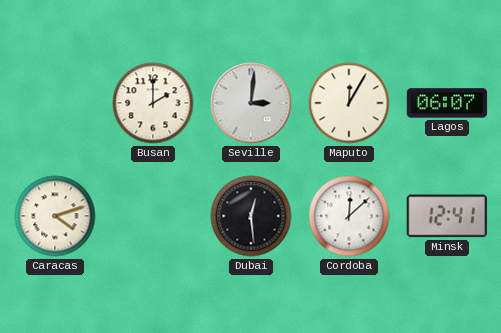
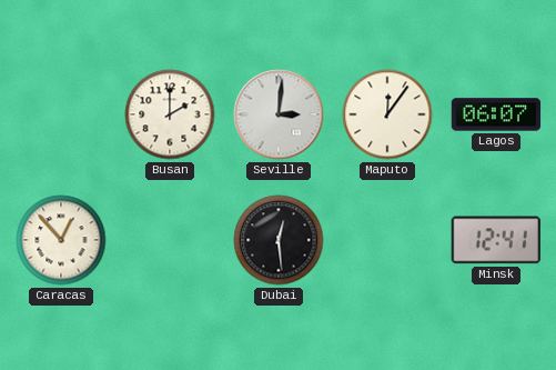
Maputo: 12:05 -> 12:06
Caracas: 4:12 -> 12:53
Cordoba: 12:08 -> none
